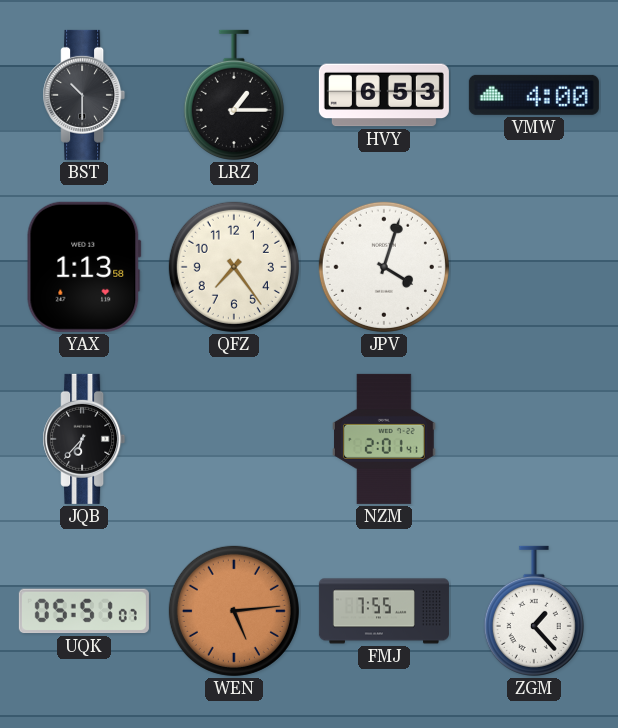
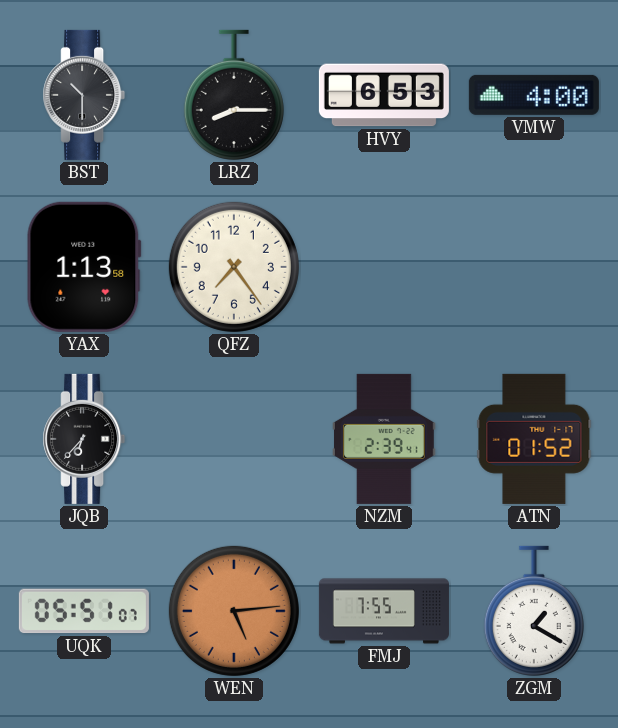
LRZ: 1:15 -> 8:15
JPV: 4:03 -> none
NZM: 2:01 -> 2:39
ATN: none -> 01:52
ZGM: 1:23 -> 1:20
